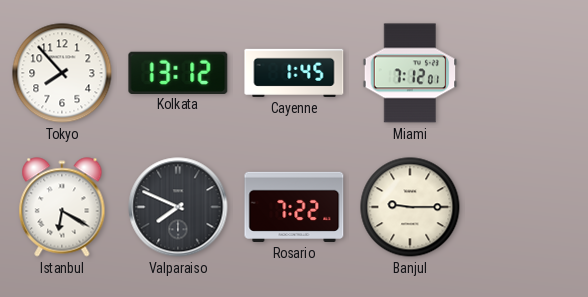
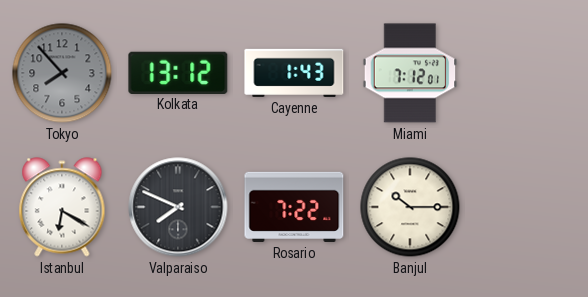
Tokyo dial: white -> grey
Cayenne: 1:45 -> 1:43
Banjul: 9:15 -> 10:15
